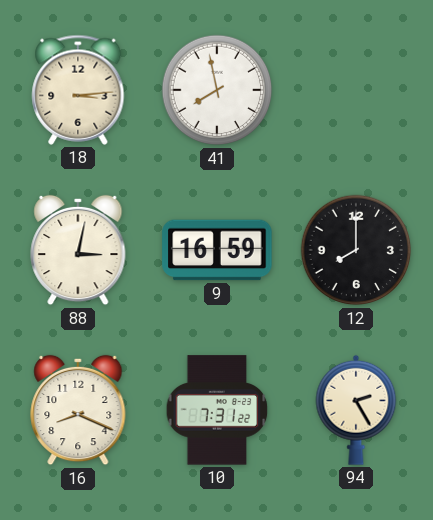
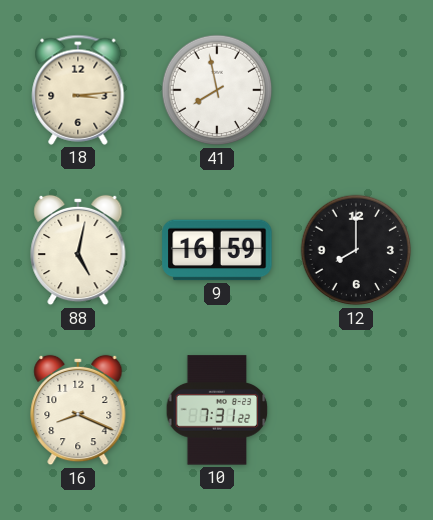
88: 3:02 -> 5:02
94: 2:25 -> none
